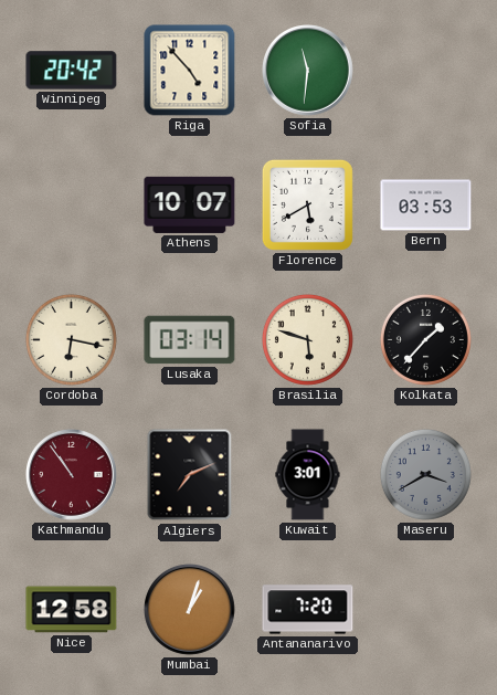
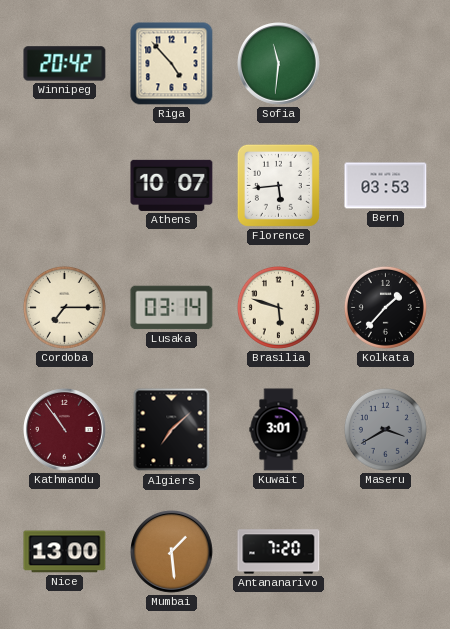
Florence: 5:40 -> 5:44
Cordoba: 6:17 -> 7:15
Algiers: 7:11 -> 7:08
Nice: 12:58 -> 13:00
Mumbai: 1:03 -> 1:29
